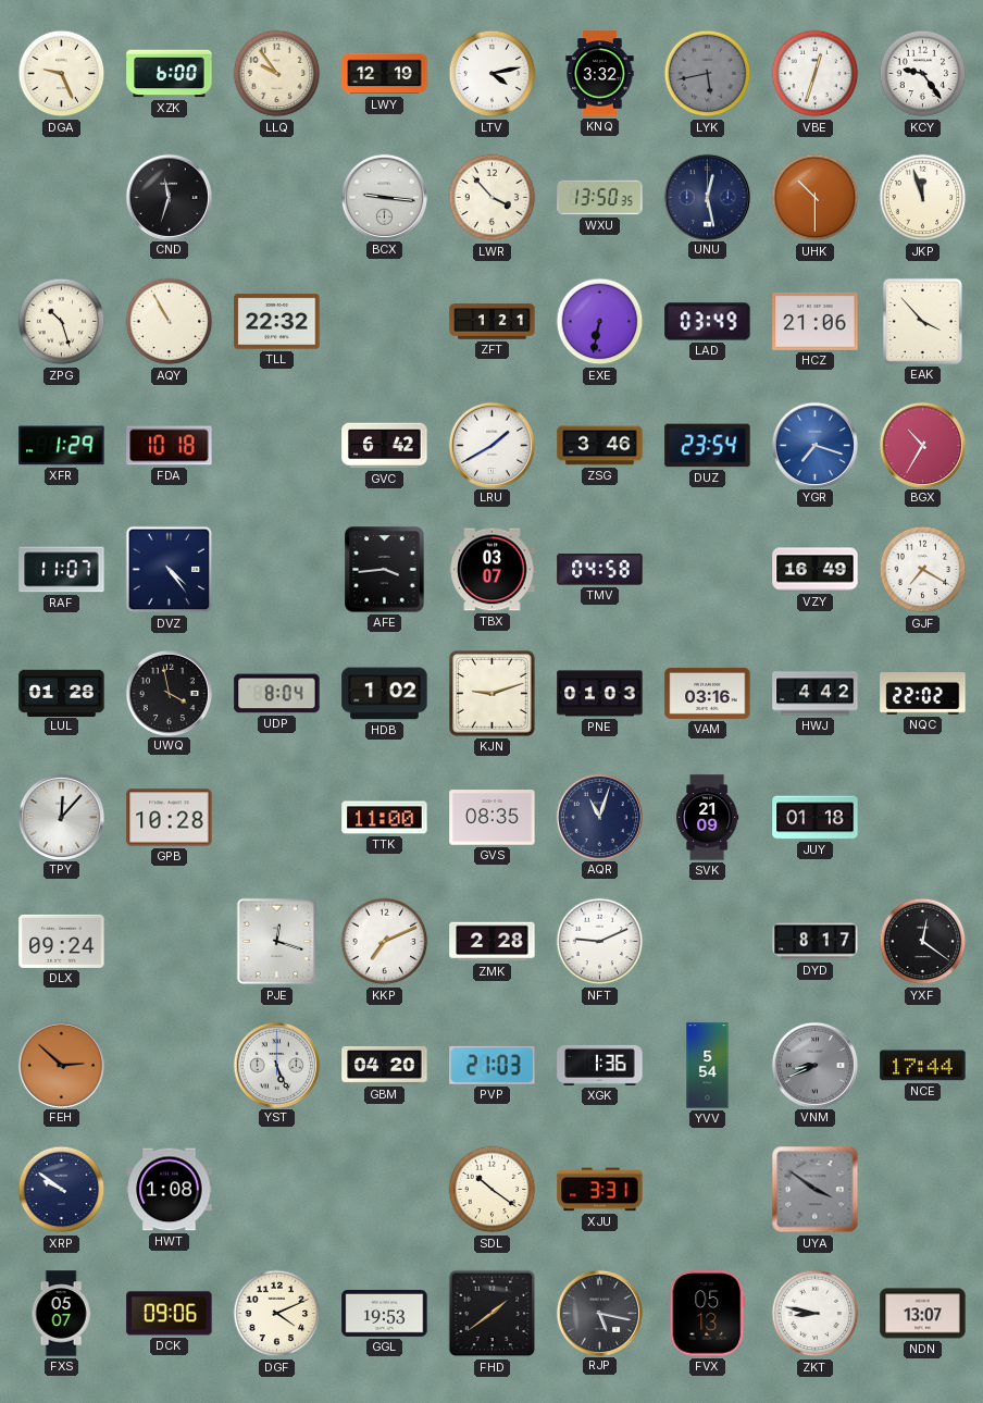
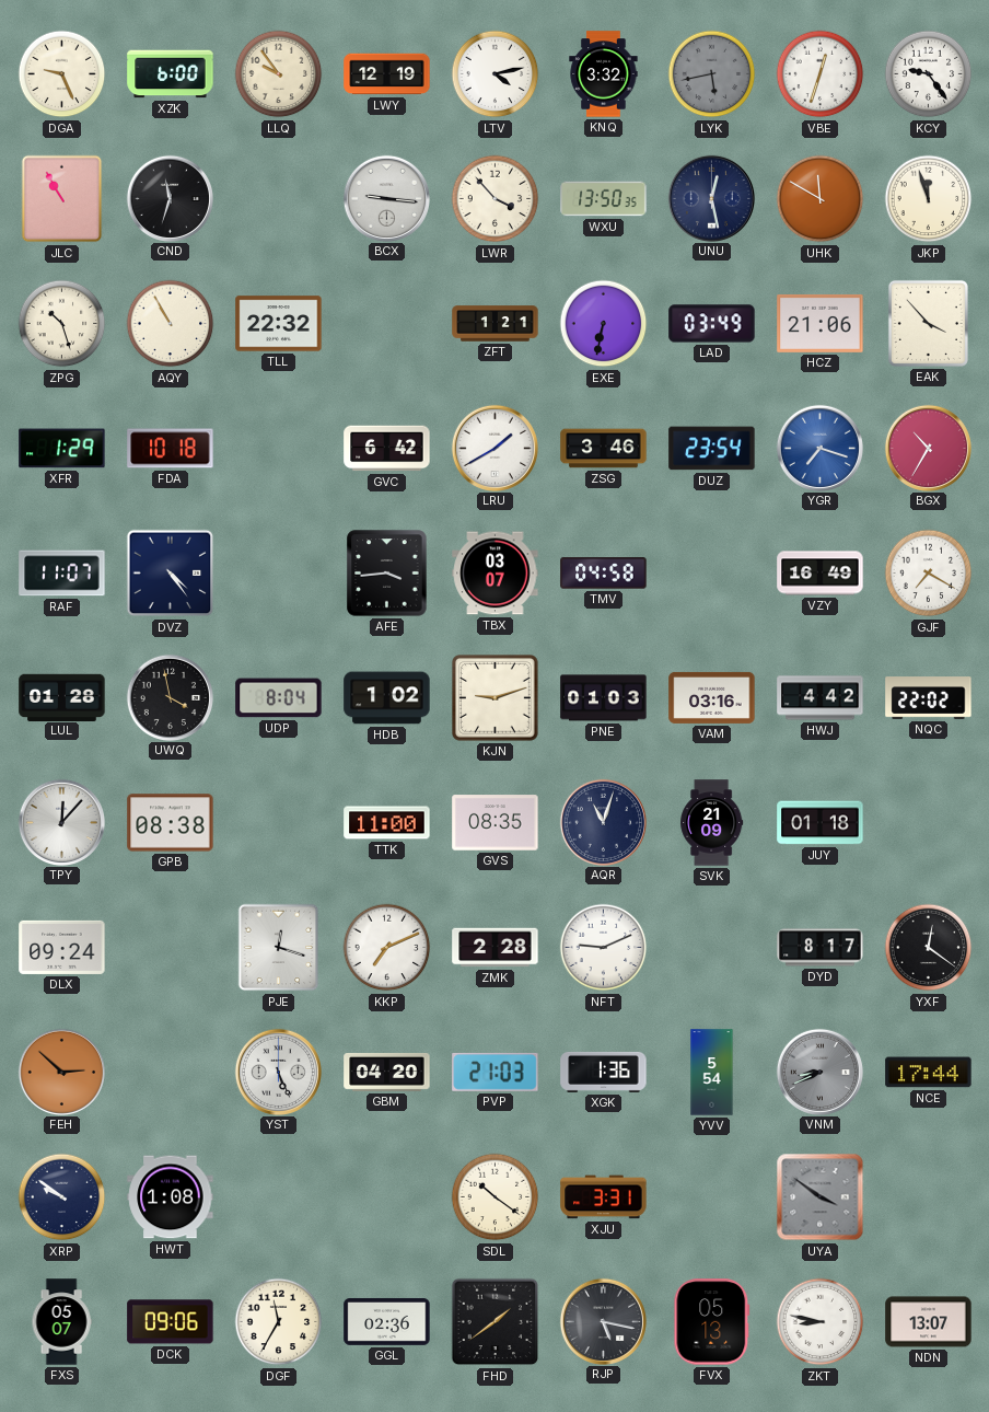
JLC: none -> 10:55
UHK: 10:30 -> 11:50
GPB: 10:28 -> 08:38
DGF: 4:11 -> 11:35
GGL: 19:53 -> 02:36
